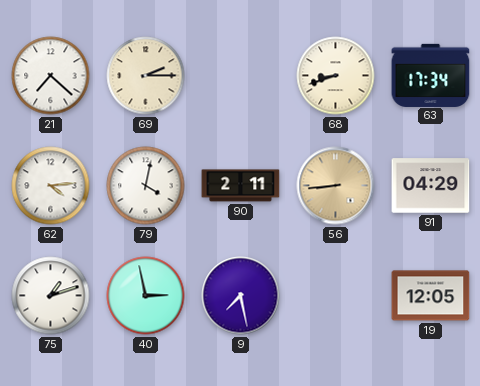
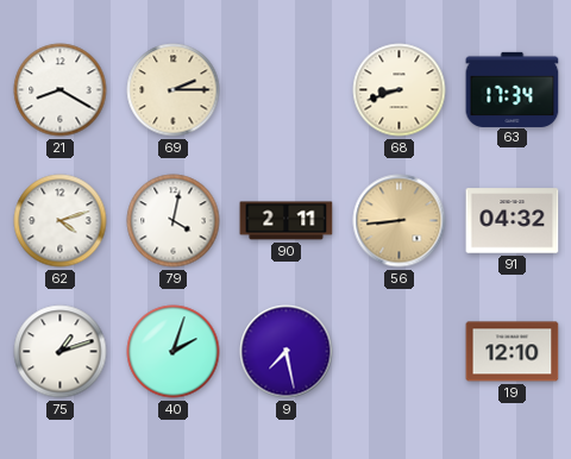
21: 7:22 -> 8:20
62: 4:14 -> 4:12
91: 04:29 -> 04:32
40: 2:58 -> 2:03
19: 12:05 -> 12:10
